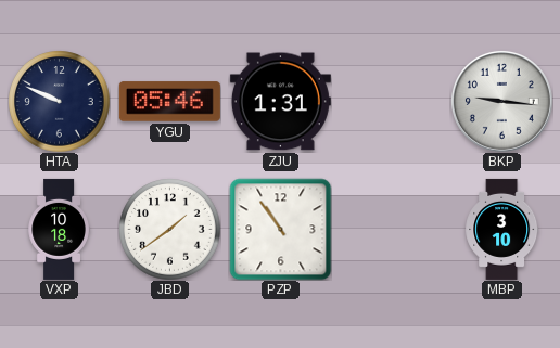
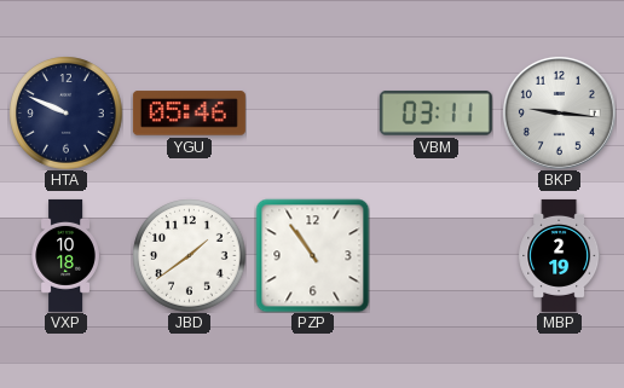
ZJU: 1:31 -> none
VBM: none -> 03:11
MBP: 3:10 -> 2:19
